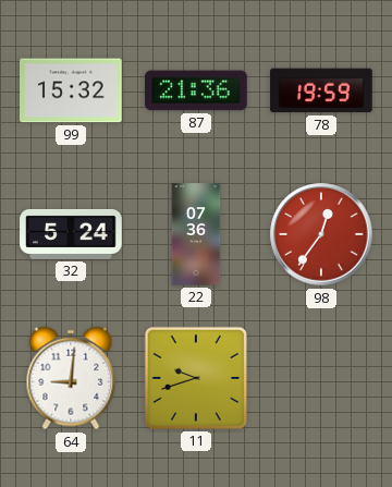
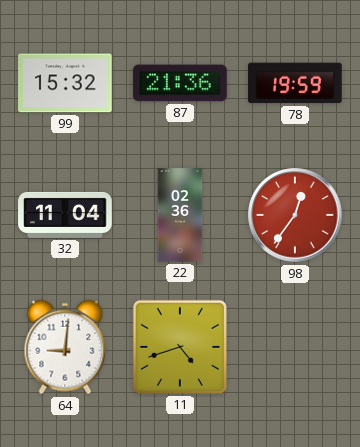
32: 5:24 -> 11:04
22: 07:36 -> 02:36
11: 9:42 -> 4:42
